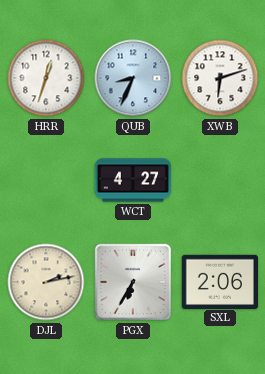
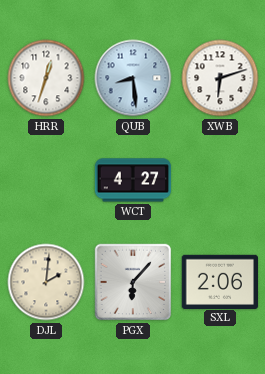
QUB: 8:34 -> 8:29
DJL: 2:13 -> 2:01
PGX: 6:35 -> 6:07
